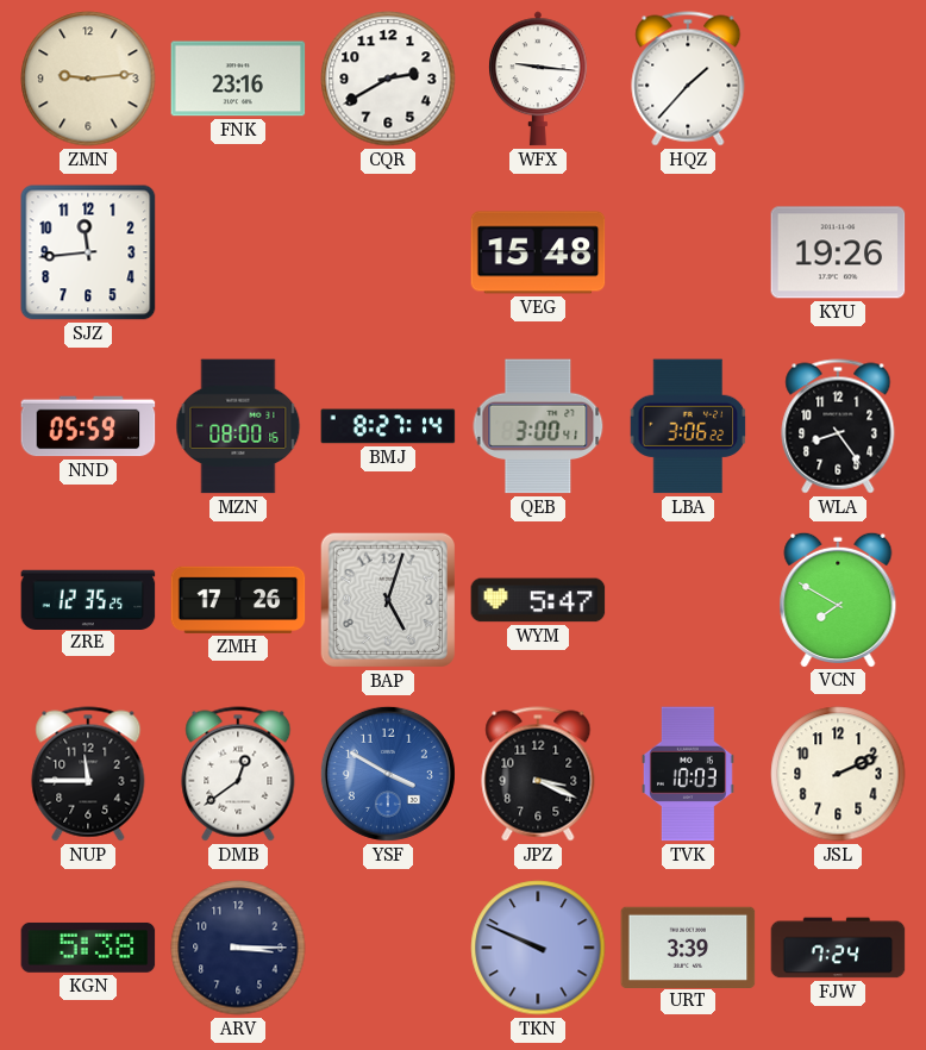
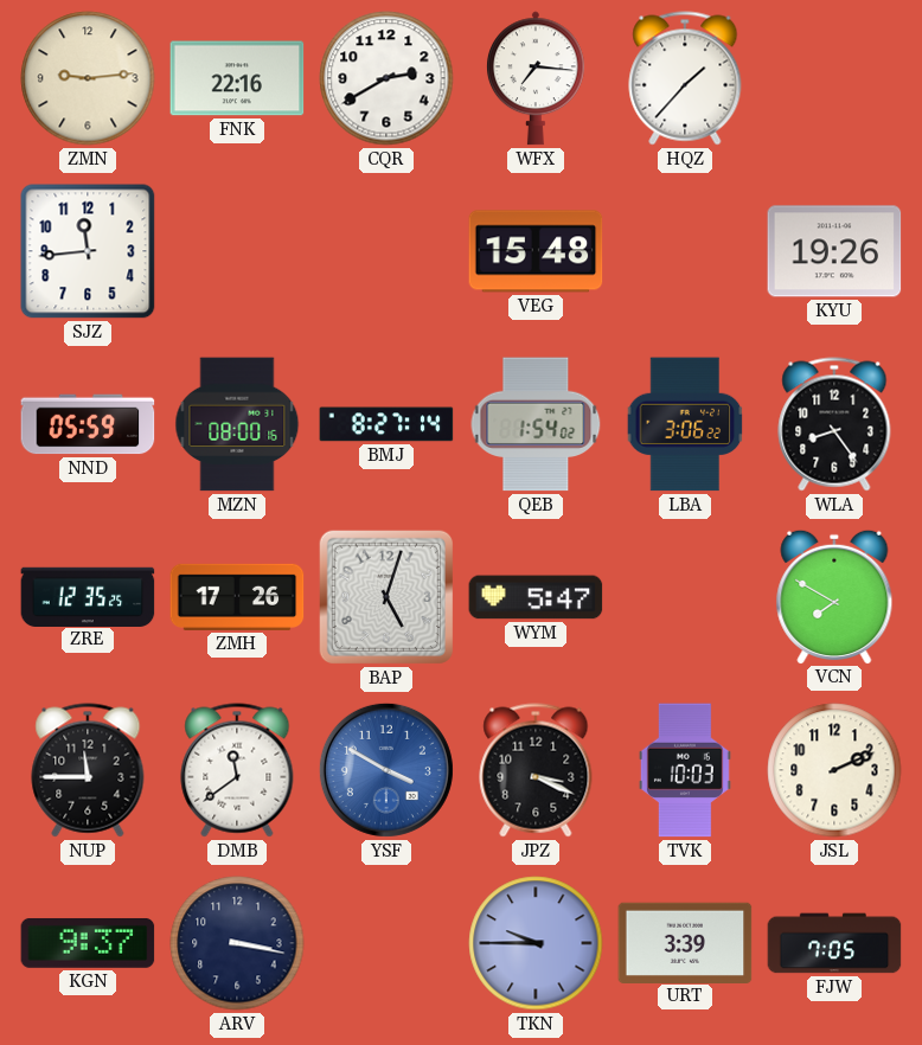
FNK: 23:16 -> 22:16
WFX: 9:16 -> 7:16
QEB: 3:00 -> 1:54
DMB: 12:39 -> 11:39
KGN: 5:38 -> 9:37
ARV: 3:15 -> 3:17
TKN: 9:49 -> 9:45
FJW: 7:24 -> 7:05
